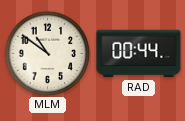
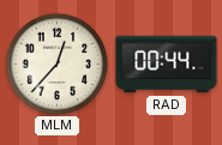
MLM: 10:51 -> 12:37
